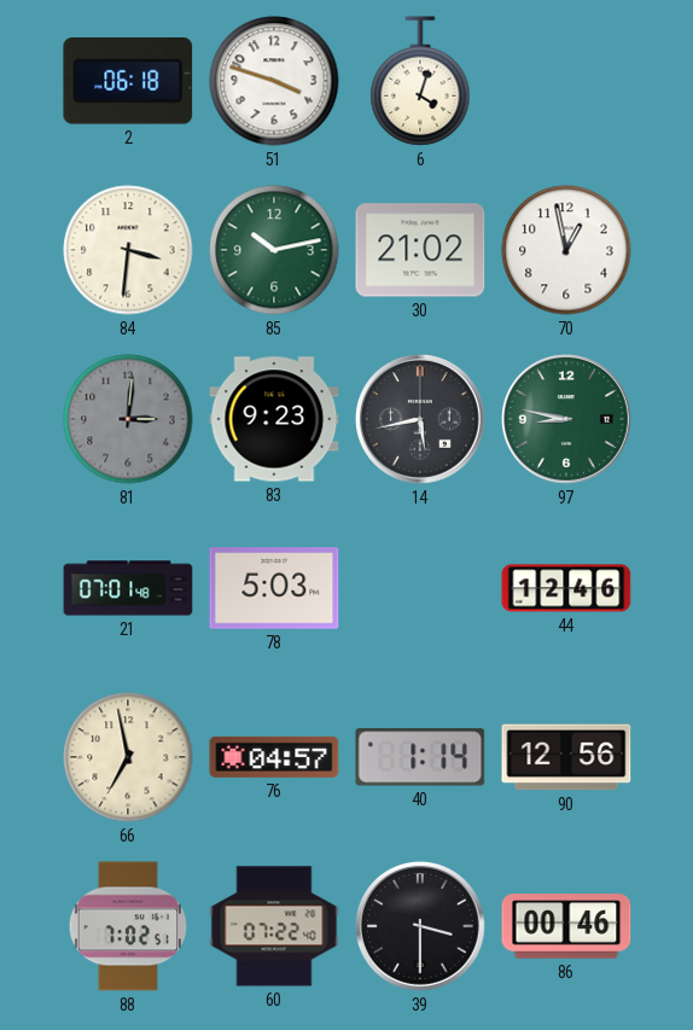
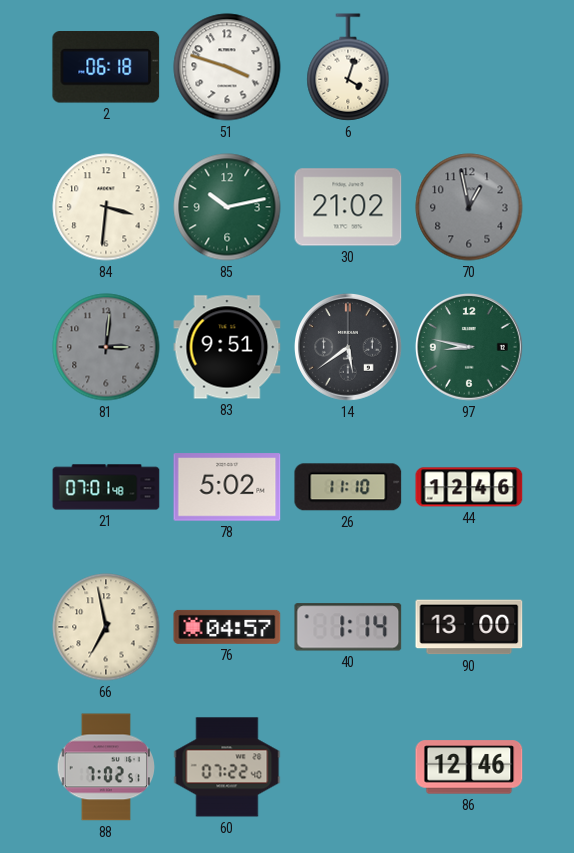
70 dial: white -> grey
83: 9:23 -> 9:51
14: 5:43 -> 5:39
78: 5:03 -> 5:02
26: none -> 11:10
90: 12:56 -> 13:00
39: 3:30 -> none
86: 00:46 -> 12:46
